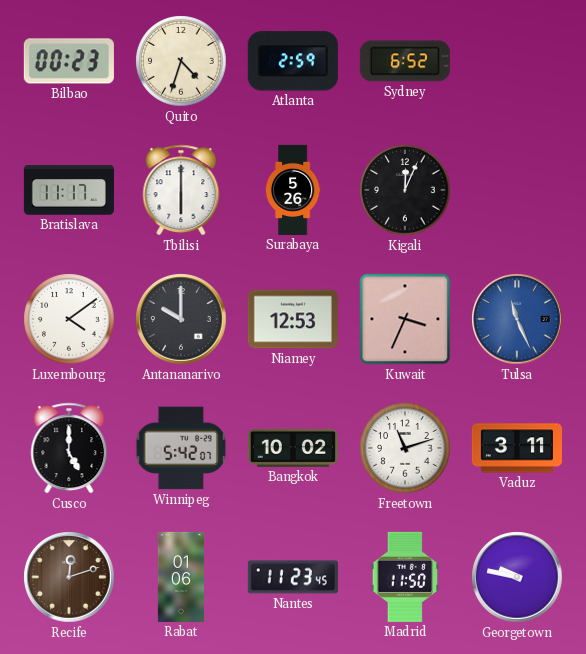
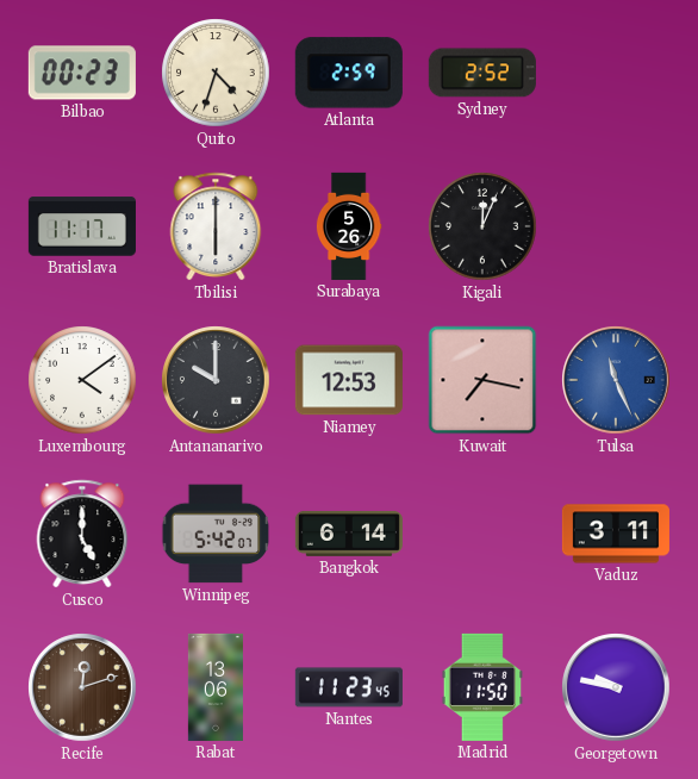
Sydney: 6:52 -> 2:52
Kuwait: 3:34 -> 7:17
Bangkok: 10:02 -> 6:14
Freetown: 11:12 -> none
Rabat: 01:06 -> 13:06
